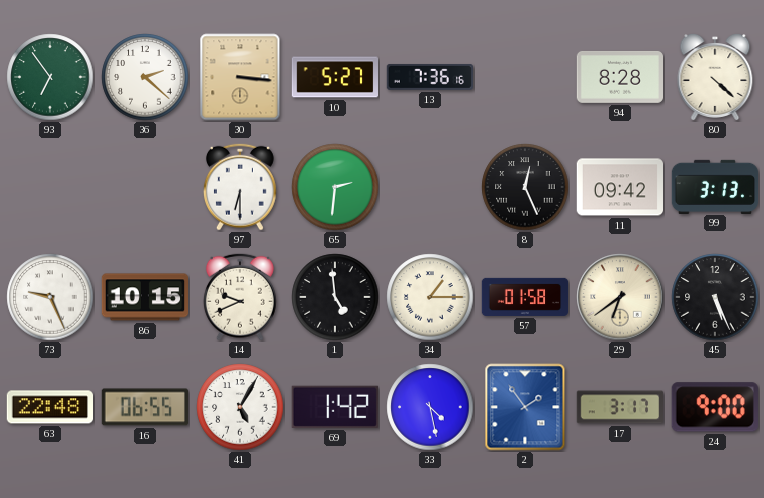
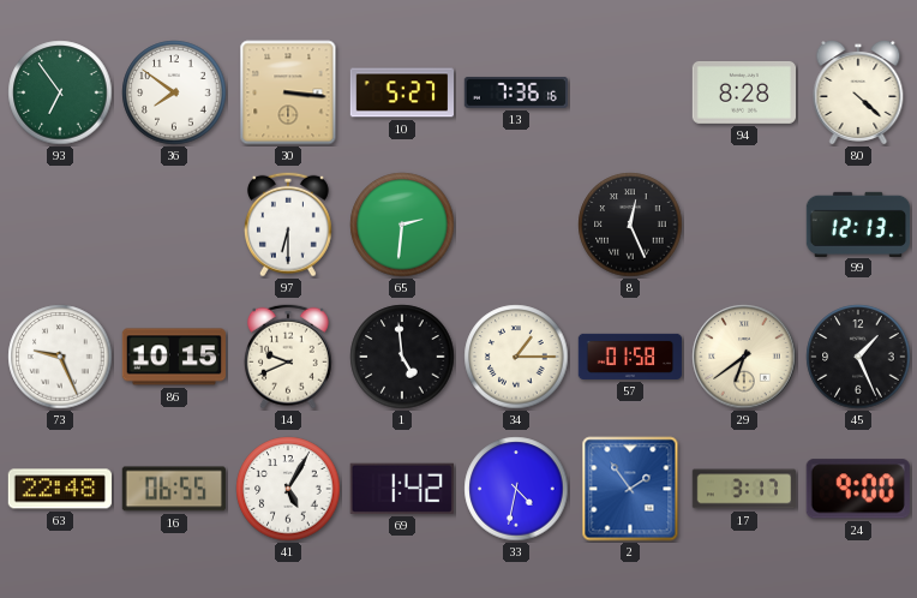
36: 2:22 -> 7:51
11: 09:42 -> none
99: 3:13 -> 12:13
45: 5:26 -> 1:26
33: 4:28 -> 4:32
